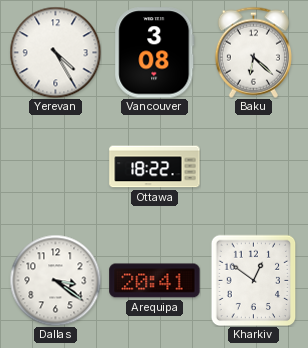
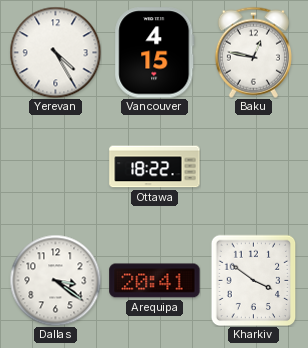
Vancouver: 3:08 -> 4:15
Baku: 6:22 -> 12:47
Kharkiv: 12:51 -> 3:51
